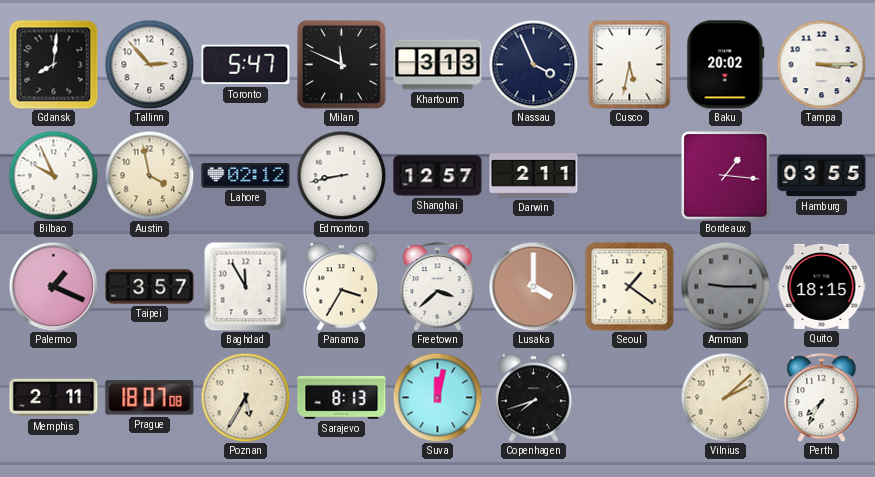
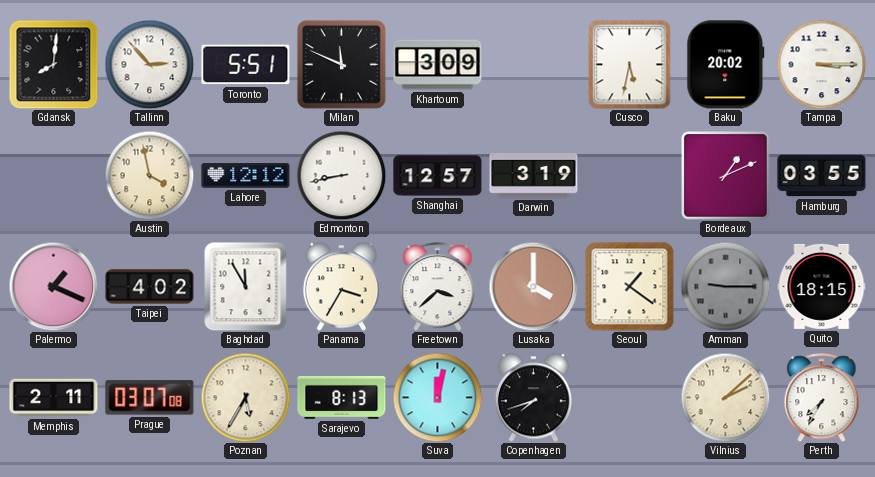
Toronto: 5:47 -> 5:51
Khartoum: 3:13 -> 3:09
Nassau: 3:56 -> none
Bilbao: 9:56 -> none
Lahore: 02:12 -> 12:12
Darwin: 2:11 -> 3:19
Bordeaux: 1:16 -> 1:11
Taipei: 3:57 -> 4:02
Prague: 18:07 -> 03:07
